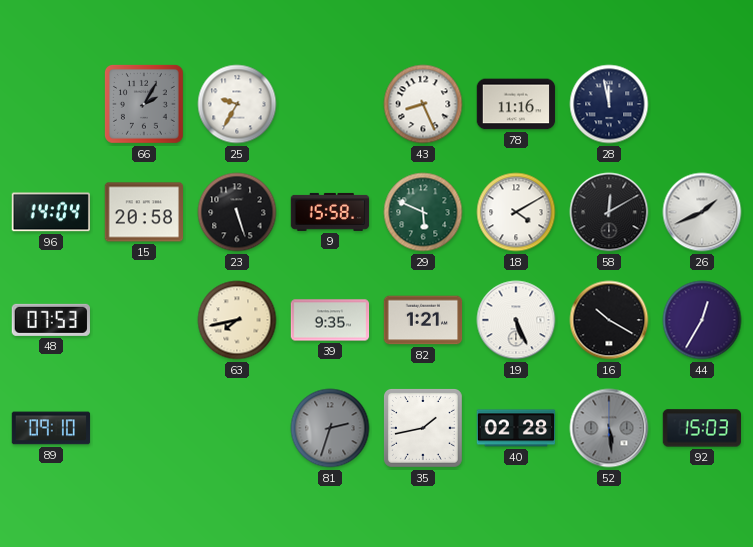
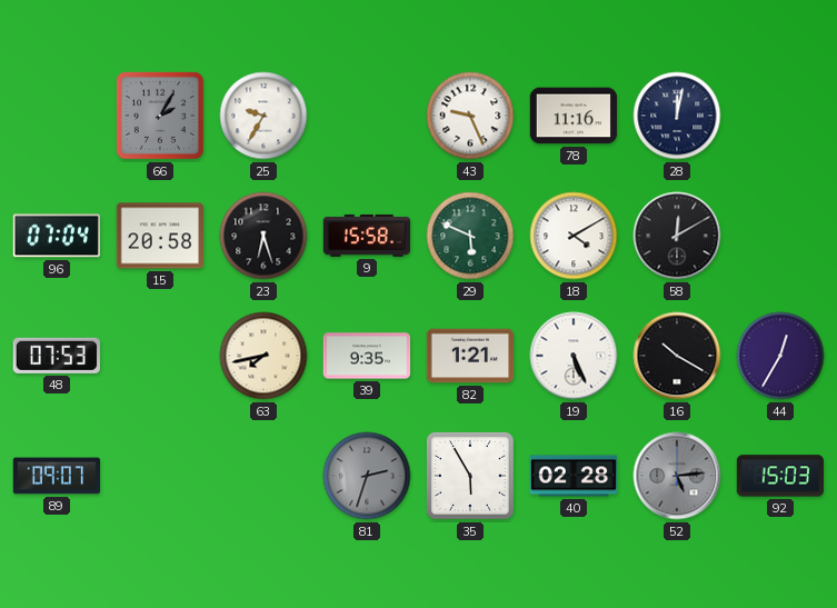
43: 8:26 -> 9:26
28: 11:58 -> 12:02
96: 14:04 -> 07:04
23: 5:27 -> 6:27
26: 1:41 -> none
89: 09:10 -> 09:07
35: 1:43 -> 5:55
52: 5:29 -> 5:14
